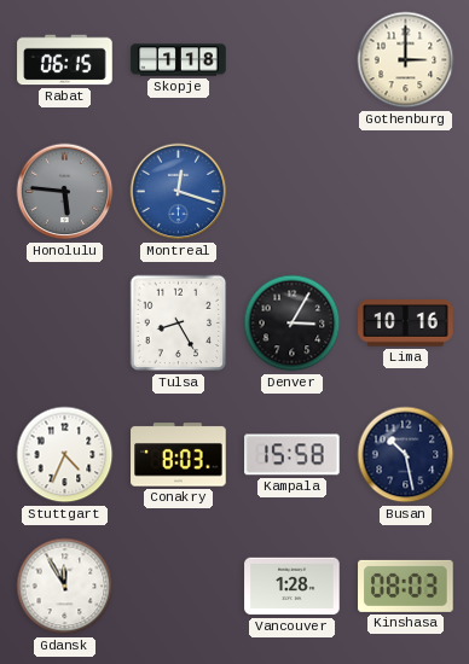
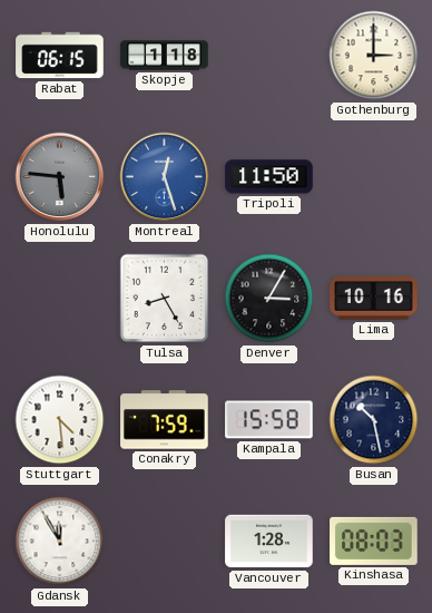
Montreal: 12:18 -> 12:27
Tripoli: none -> 11:50
Stuttgart: 4:34 -> 4:29
Conakry: 8:03 -> 7:59
